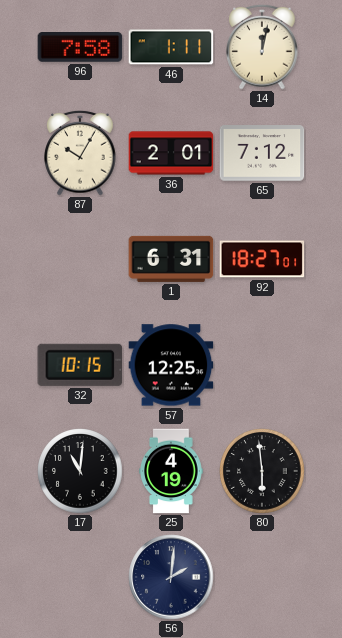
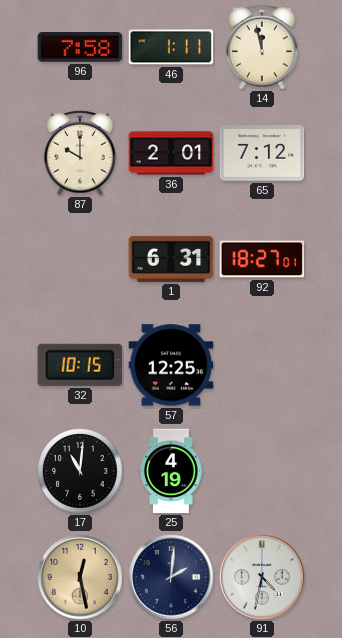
14: 12:02 -> 11:58
87: 10:05 -> 10:00
80: 5:59 -> none
10: none -> 12:28
91: none -> 4:32
